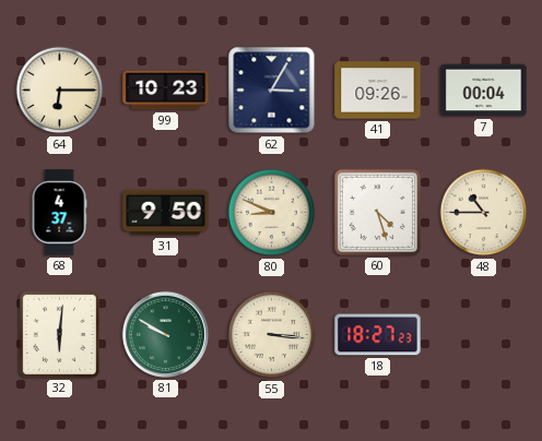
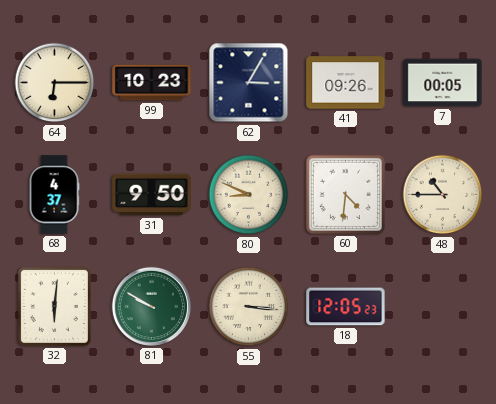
7: 00:04 -> 00:05
60: 4:27 -> 4:31
18: 18:27 -> 12:05
